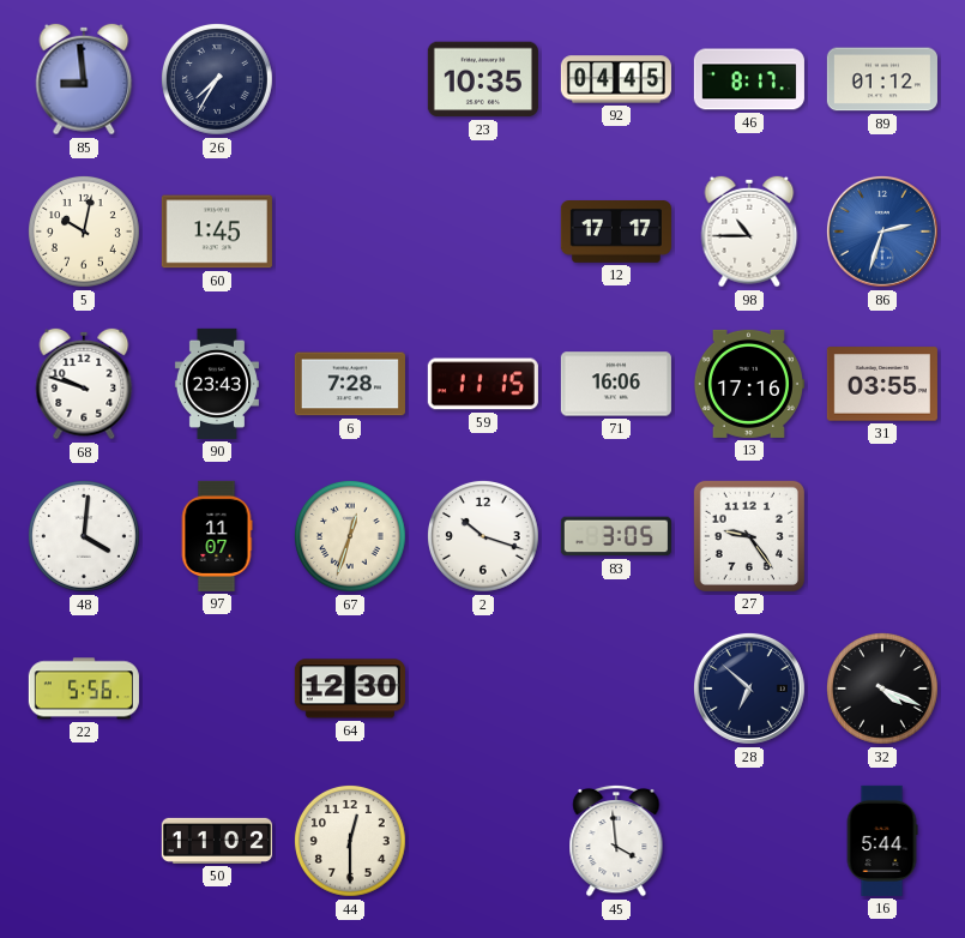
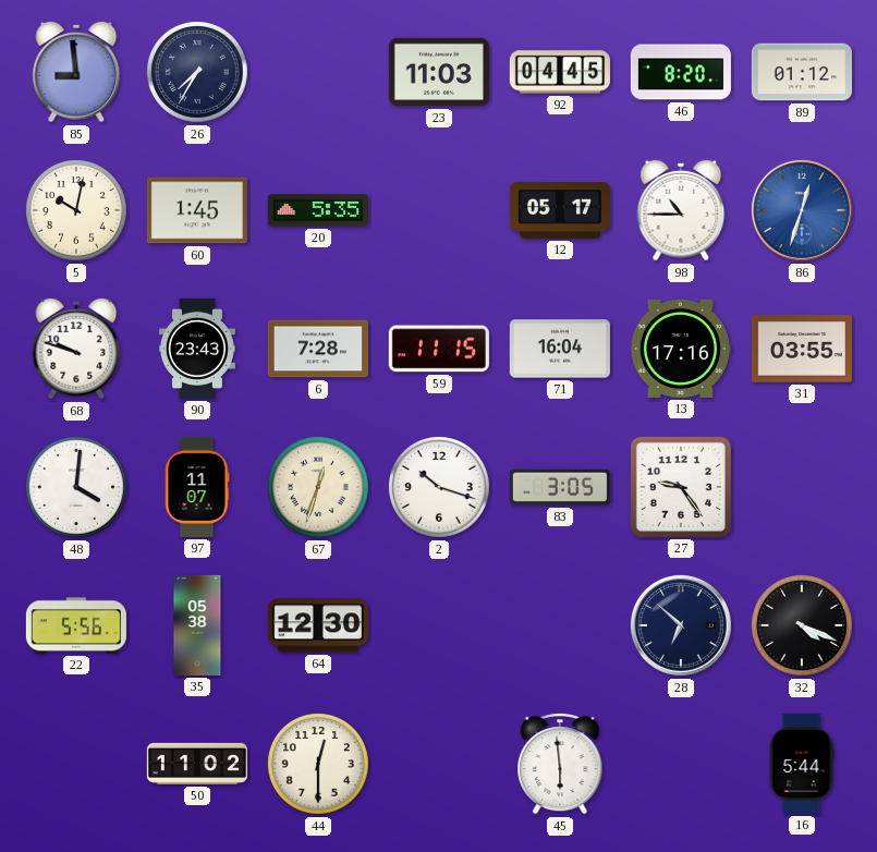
23: 10:35 -> 11:03
46: 8:17 -> 8:20
20: none -> 5:35
12: 17:17 -> 05:17
86: 2:33 -> 12:33
71: 16:06 -> 16:04
35: none -> 05:38
45: 3:59 -> 5:59
